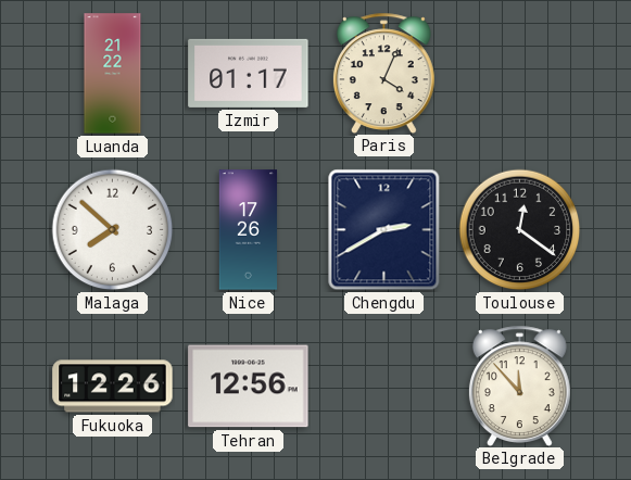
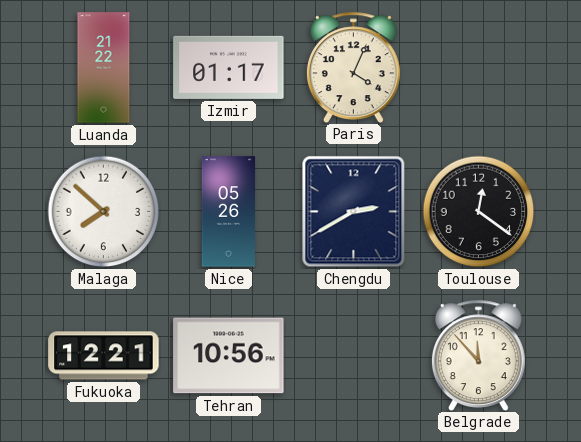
Nice: 17:26 -> 05:26
Fukuoka: 12:26 -> 12:21
Tehran: 12:56 -> 10:56
